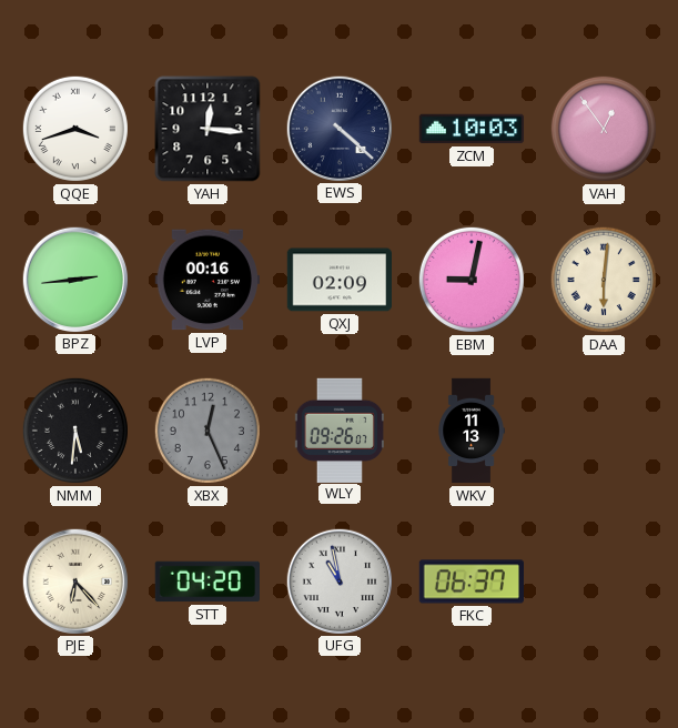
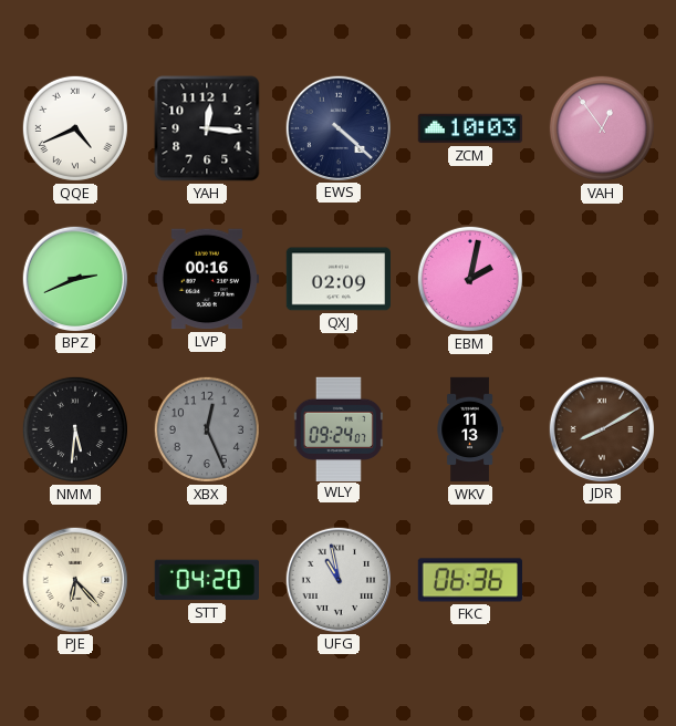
QQE: 3:42 -> 4:41
BPZ: 2:44 -> 2:41
EBM: 9:02 -> 2:02
DAA: 6:01 -> none
WLY: 09:26 -> 09:24
JDR: none -> 8:10
FKC: 06:37 -> 06:36
